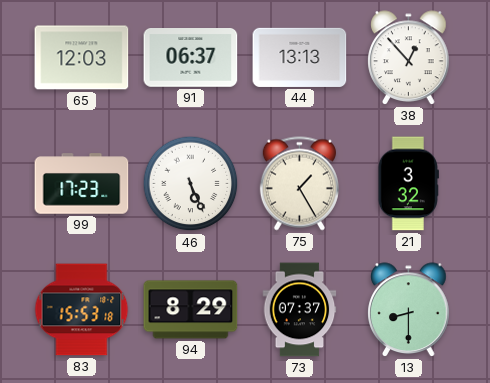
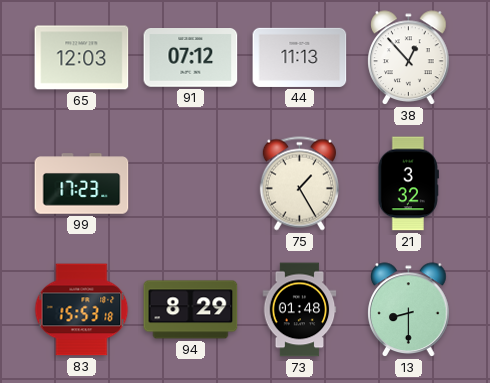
91: 06:37 -> 07:12
44: 13:13 -> 11:13
46: 5:26 -> none
73: 07:37 -> 01:48
